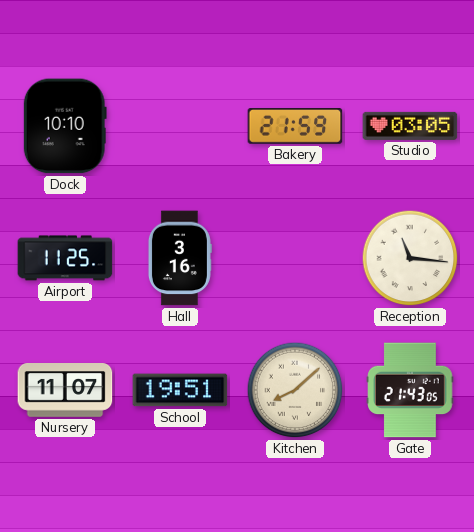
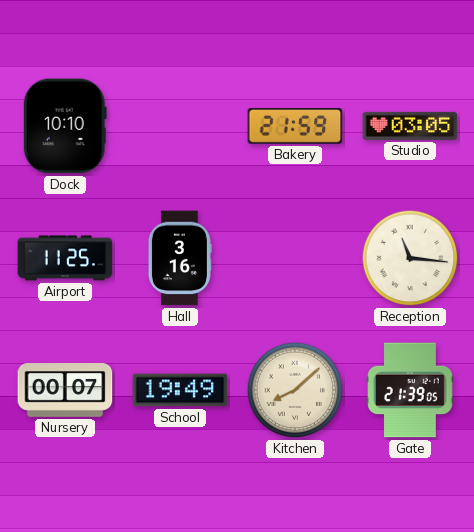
Nursery: 11:07 -> 00:07
School: 19:51 -> 19:49
Gate: 21:43 -> 21:39
